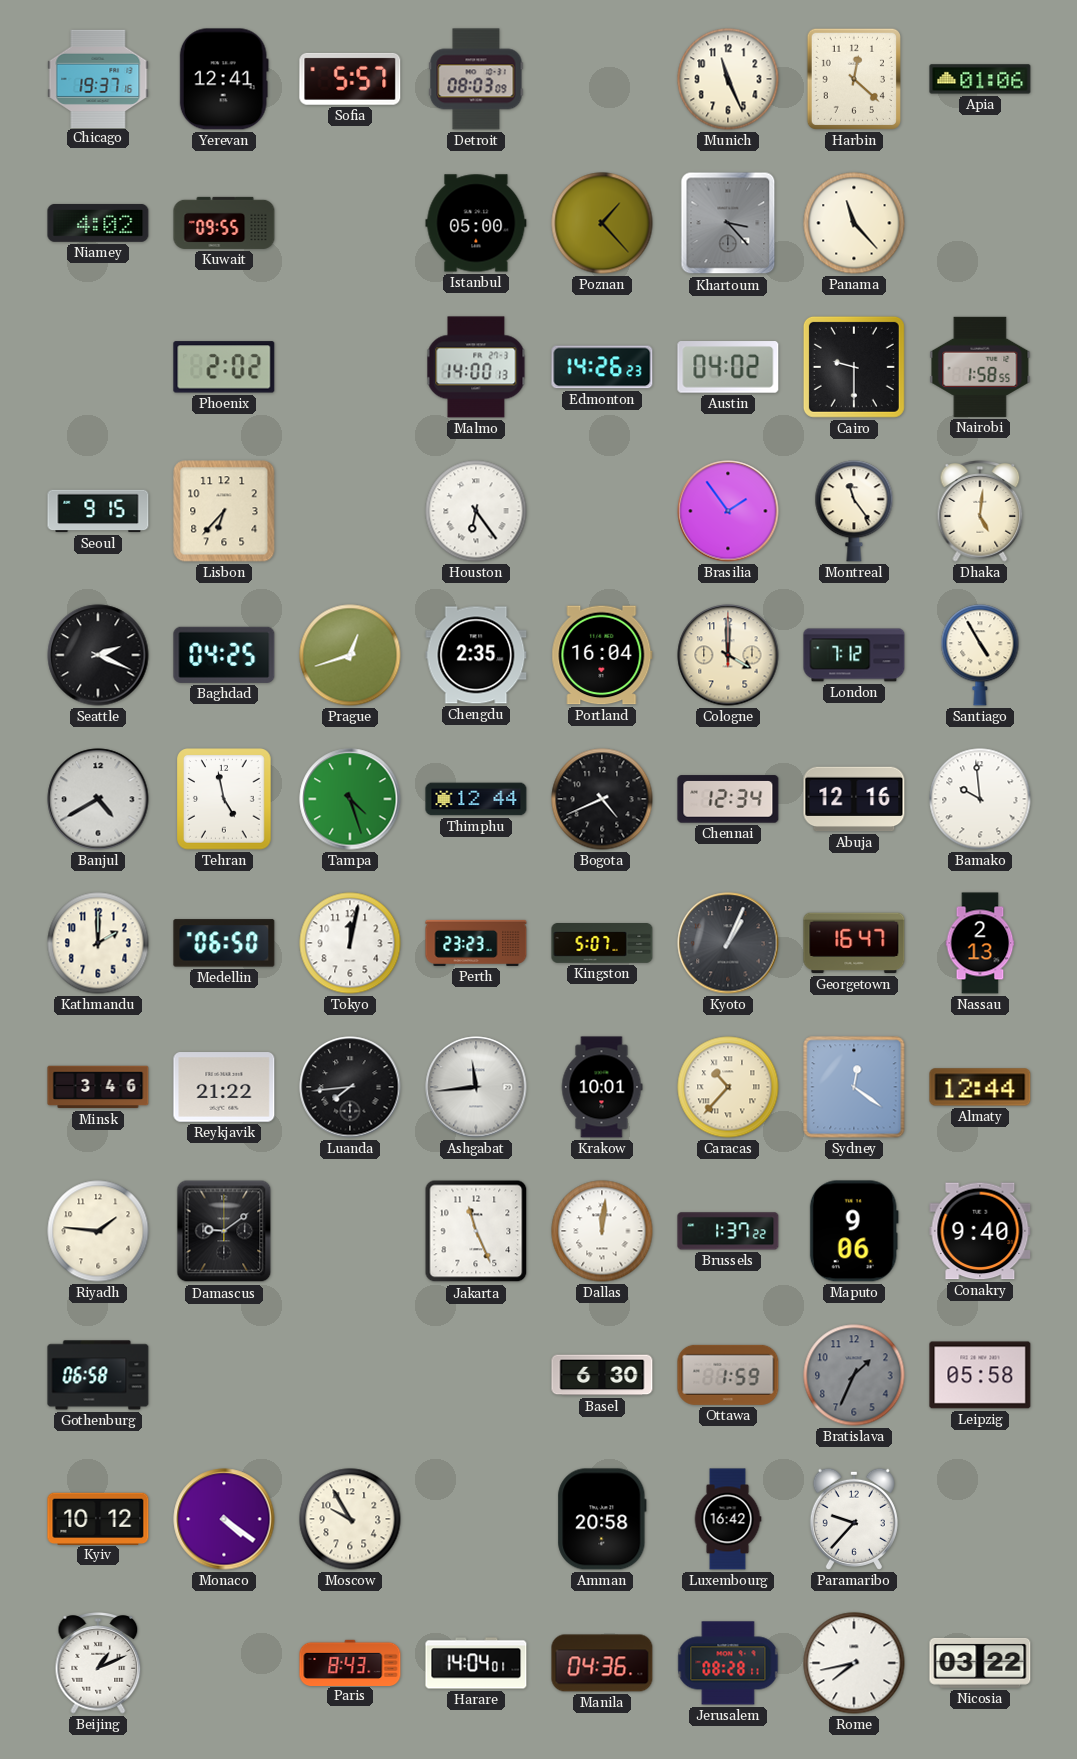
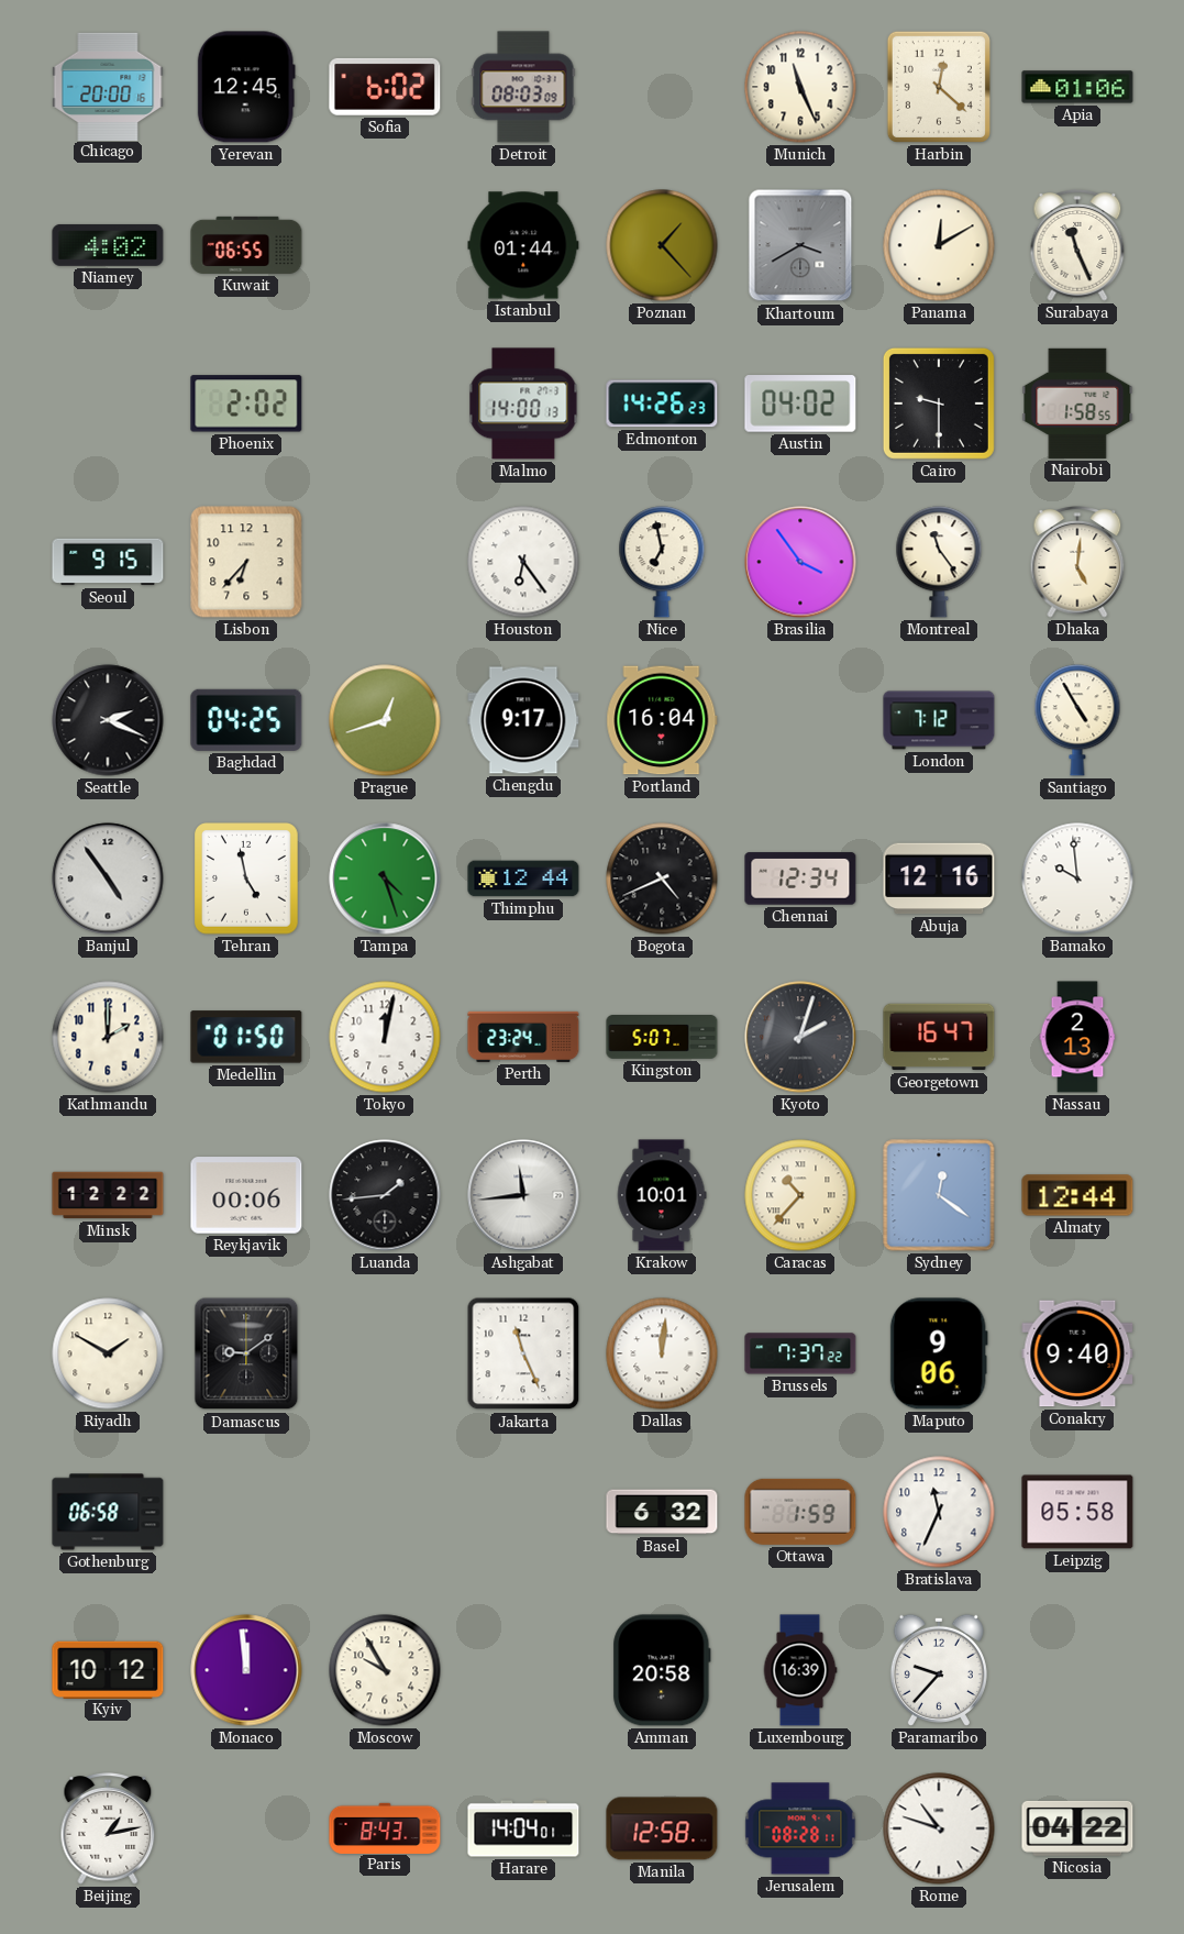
Chicago: 19:37 -> 20:00
Yerevan: 12:41 -> 12:45
Sofia: 5:57 -> 6:02
Kuwait: 09:55 -> 06:55
Istanbul: 05:00 -> 01:44
Khartoum: 3:23 -> 3:40
Panama: 11:23 -> 12:10
Surabaya: none -> 11:26
Nice: none -> 6:58
Brasilia: 1:54 -> 3:54
Chengdu: 2:35 -> 9:17
Cologne: 4:00 -> none
Banjul: 4:40 -> 4:54
Medellin: 06:50 -> 01:50
Perth: 23:23 -> 23:24
Kyoto: 1:04 -> 2:03
Minsk: 3:46 -> 12:22
Reykjavik: 21:22 -> 00:06
Luanda: 7:44 -> 1:44
Riyadh: 1:46 -> 1:50
Brussels: 1:37 -> 7:37
Basel: 6:30 -> 6:32
Bratislava: 1:34 -> 11:34
Bratislava dial: grey -> white
Monaco: 4:21 -> 11:59
Luxembourg: 16:42 -> 16:39
Beijing: 1:11 -> 1:13
Manila: 04:36 -> 12:58
Rome: 7:43 -> 10:48
Nicosia: 03:22 -> 04:22
